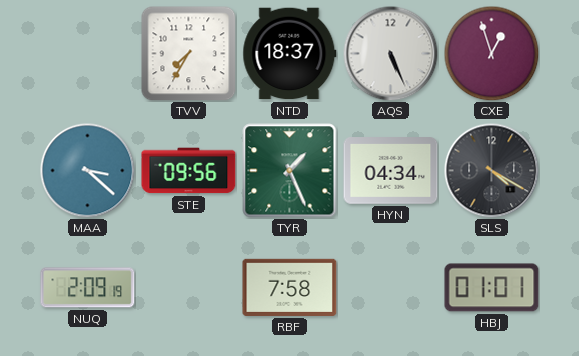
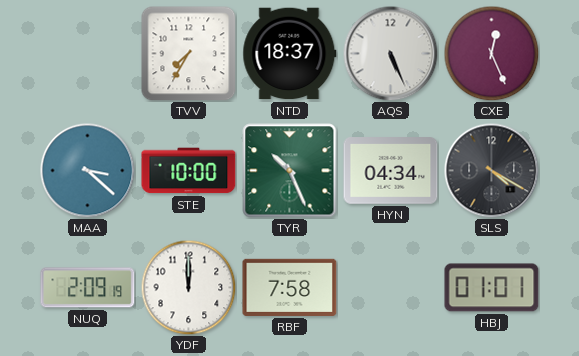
CXE: 12:57 -> 12:26
STE: 09:56 -> 10:00
TYR: 1:26 -> 10:26
YDF: none -> 12:00
